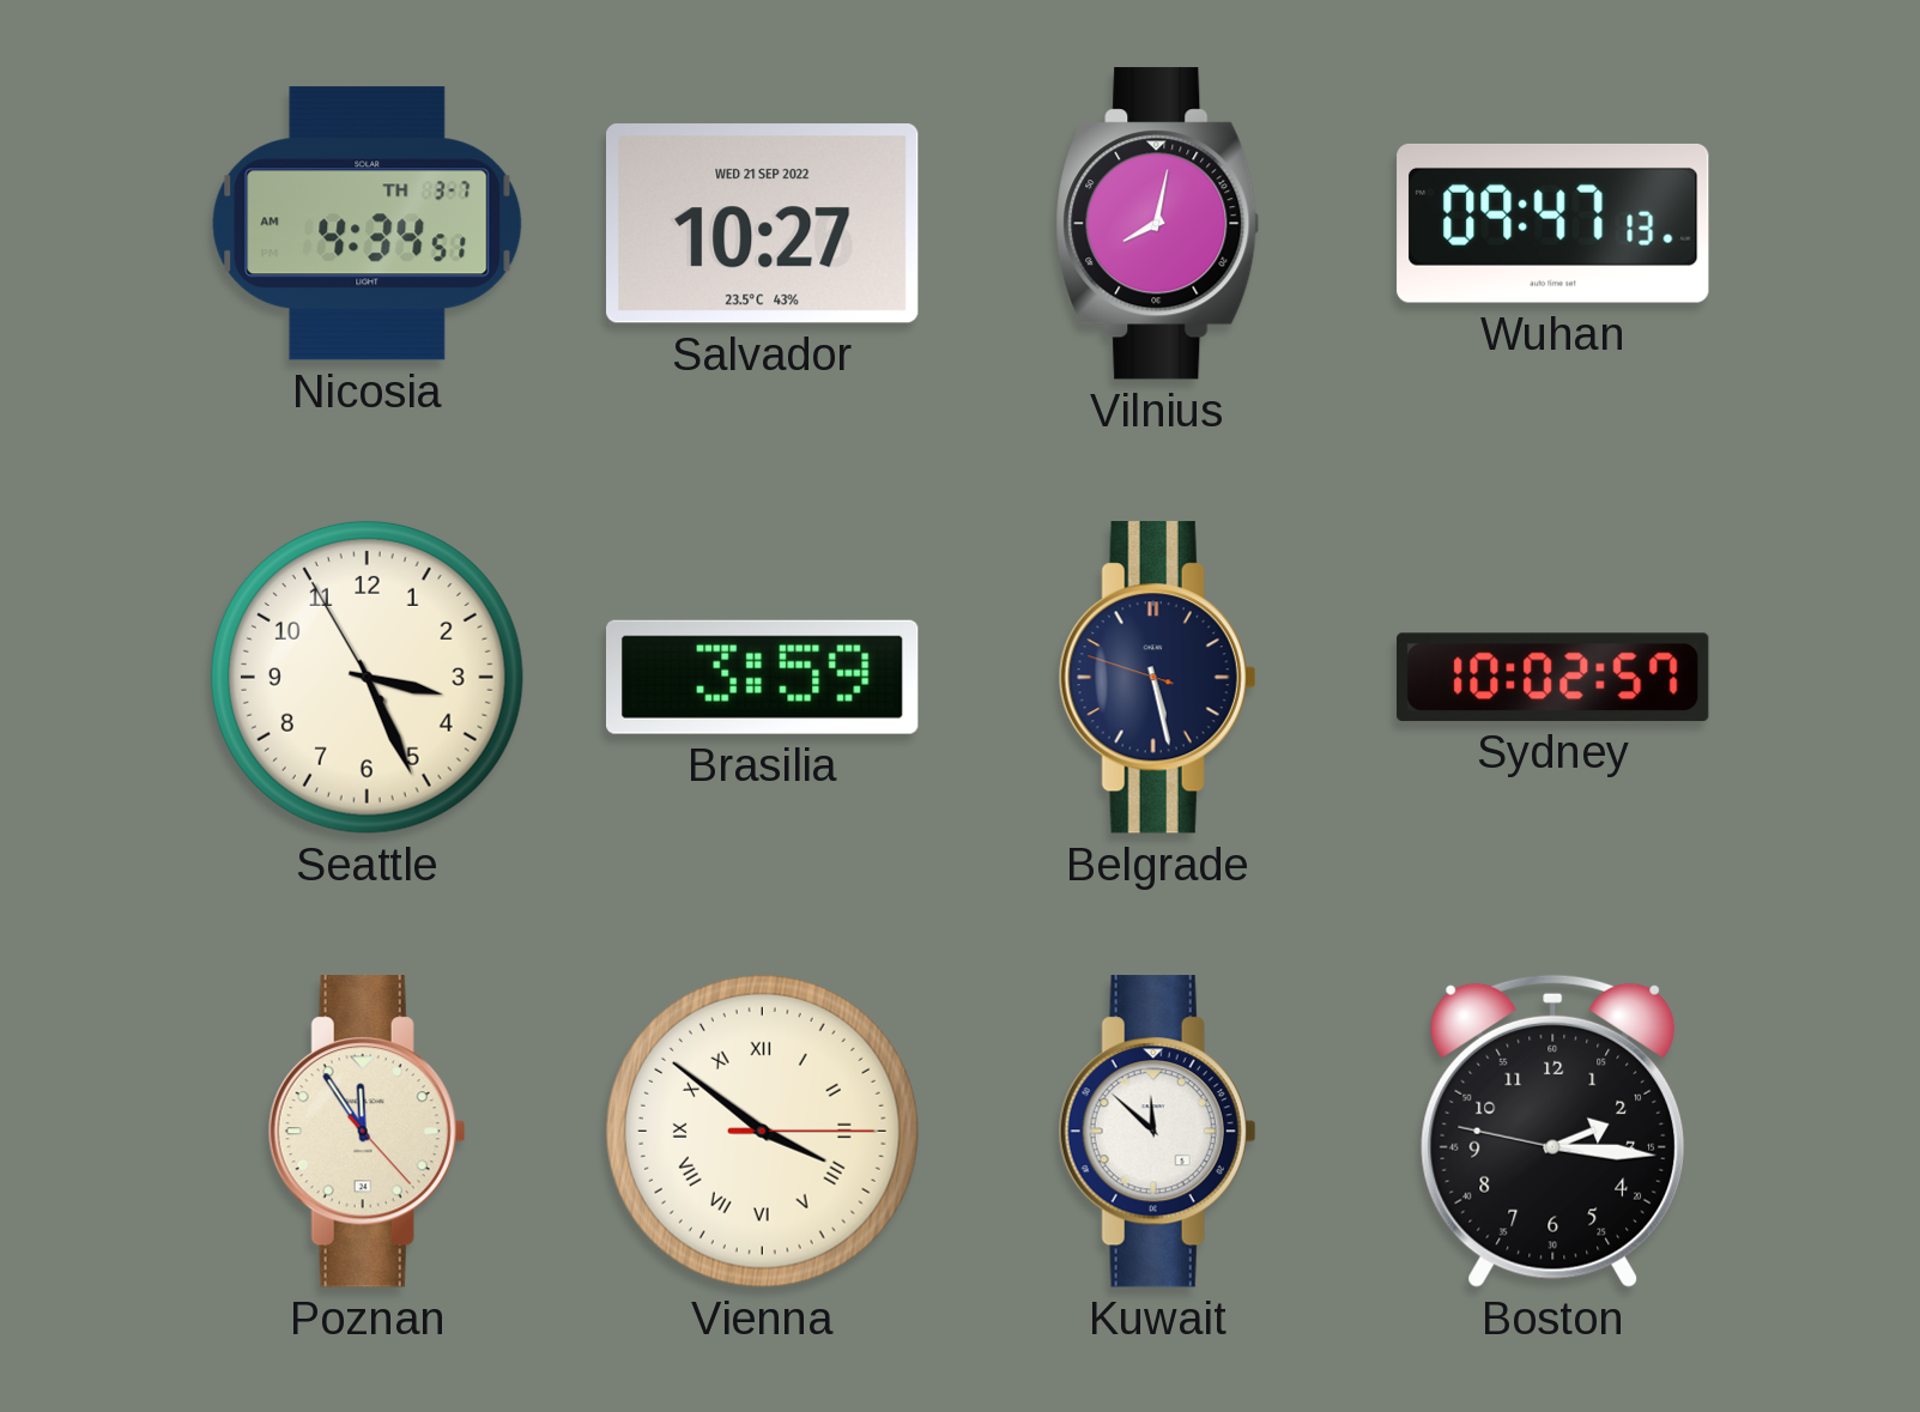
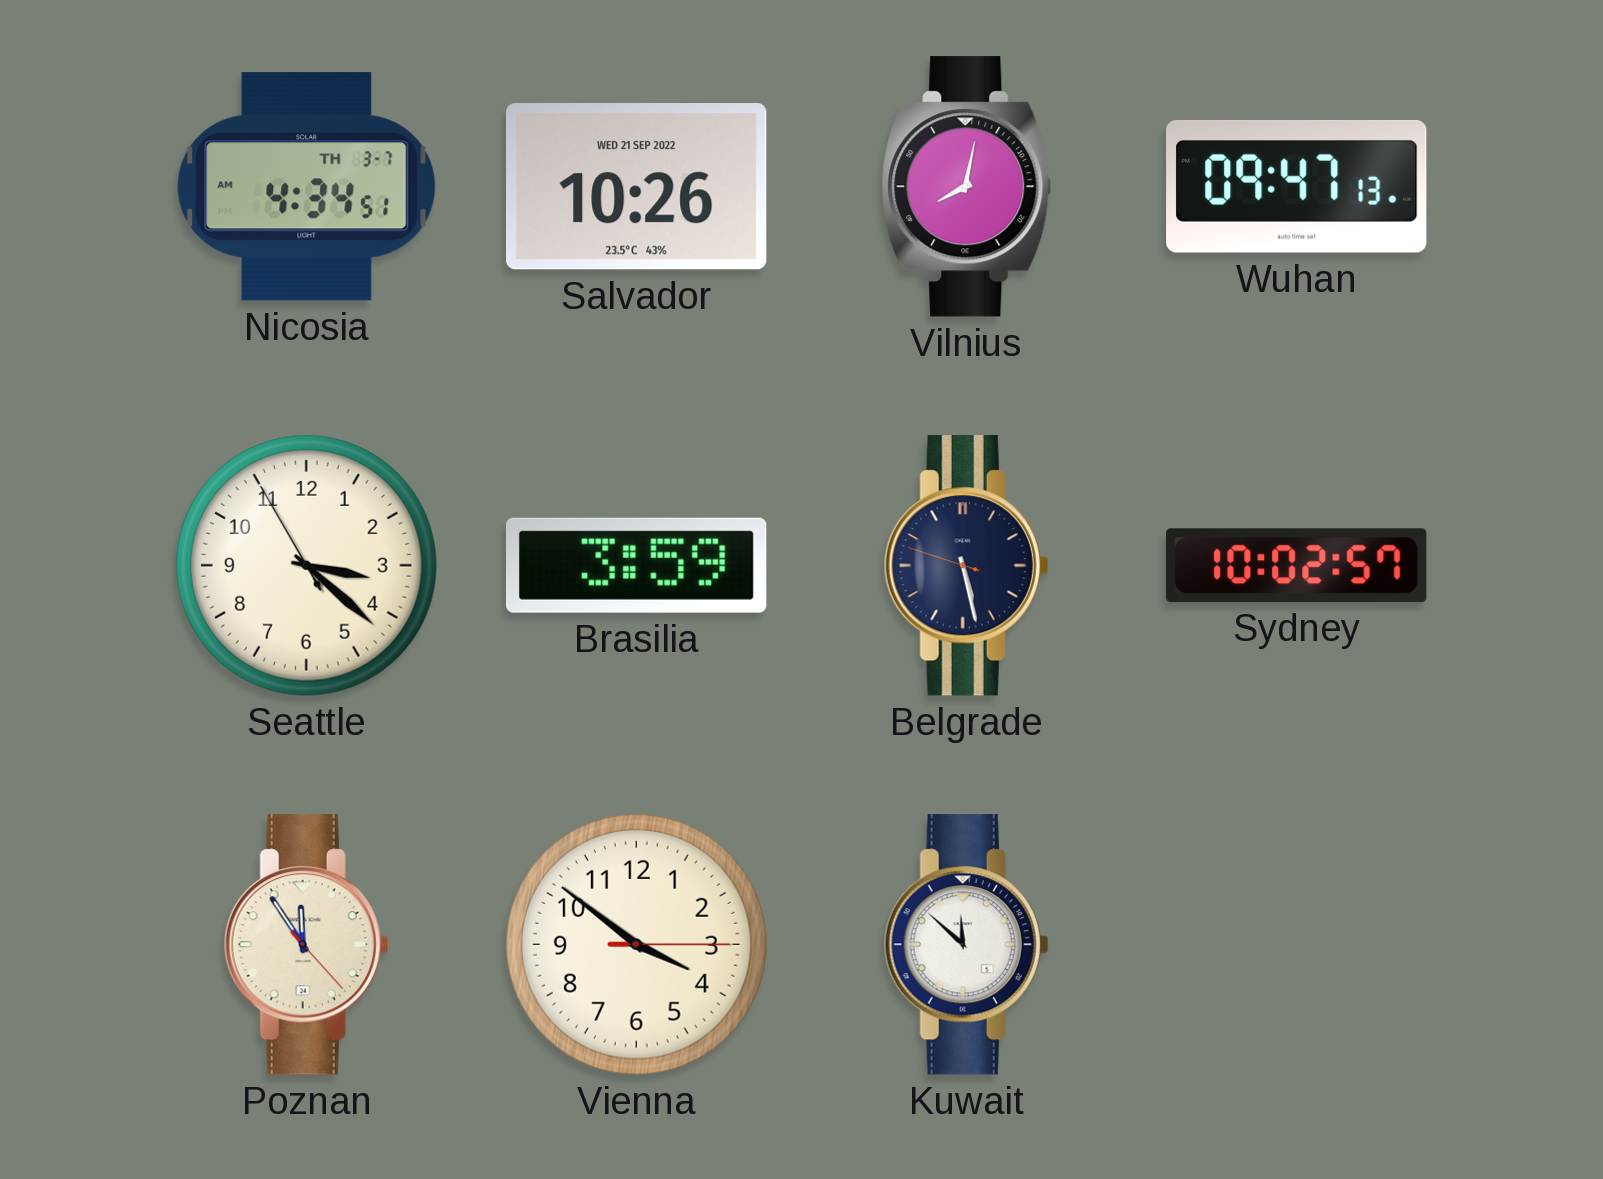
Salvador: 10:27 -> 10:26
Seattle: 3:25 -> 3:21
Vienna numerals: Roman -> Arabic
Boston: 2:15 -> none
